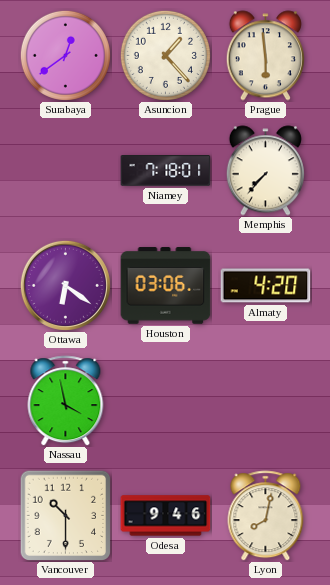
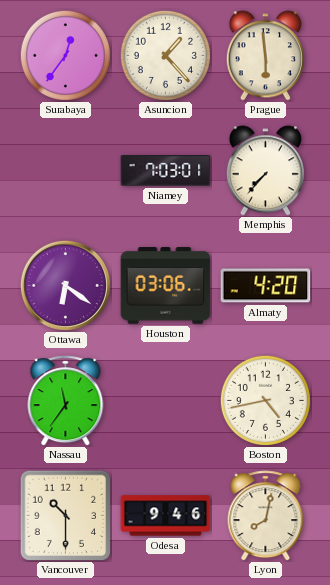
Surabaya: 12:39 -> 12:36
Niamey: 7:18 -> 7:03
Nassau: 3:58 -> 11:36
Boston: none -> 4:43
